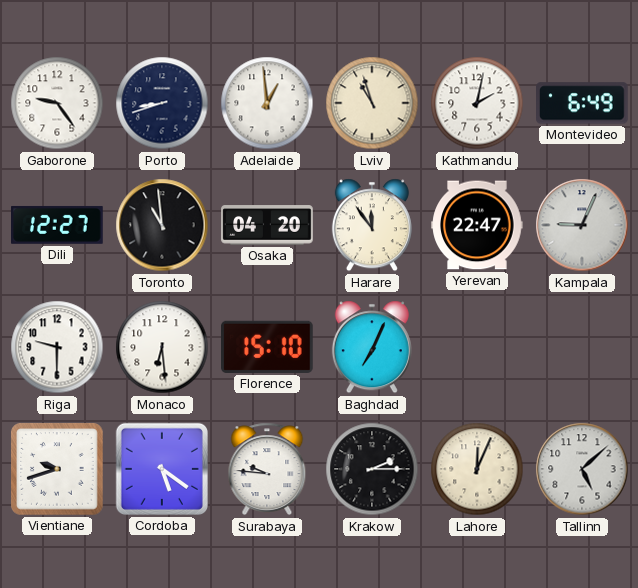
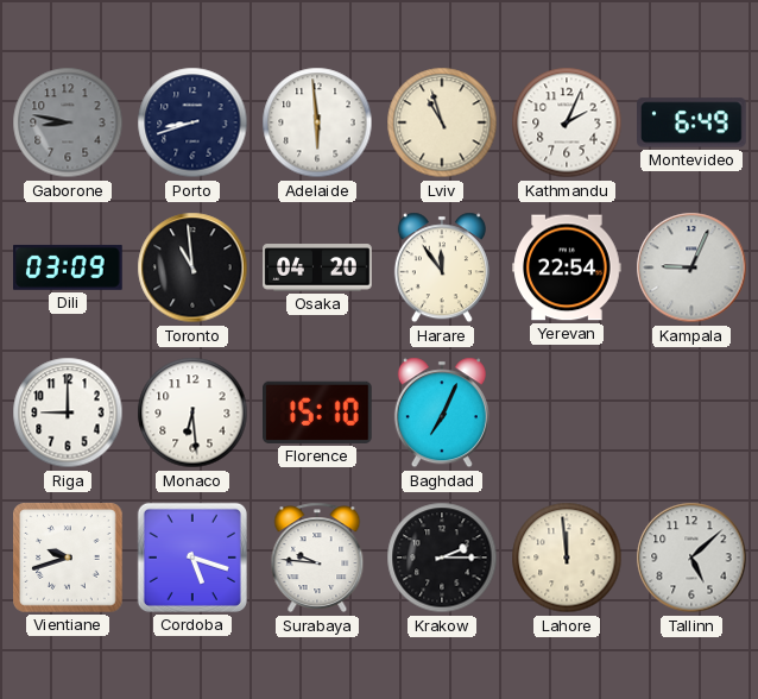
Gaborone: 9:24 -> 8:47
Gaborone dial: white -> grey
Adelaide: 12:59 -> 5:59
Kathmandu: 2:02 -> 2:04
Dili: 12:27 -> 03:09
Yerevan: 22:47 -> 22:54
Riga: 9:30 -> 9:00
Cordoba: 5:21 -> 5:18
Lahore: 12:04 -> 11:59
